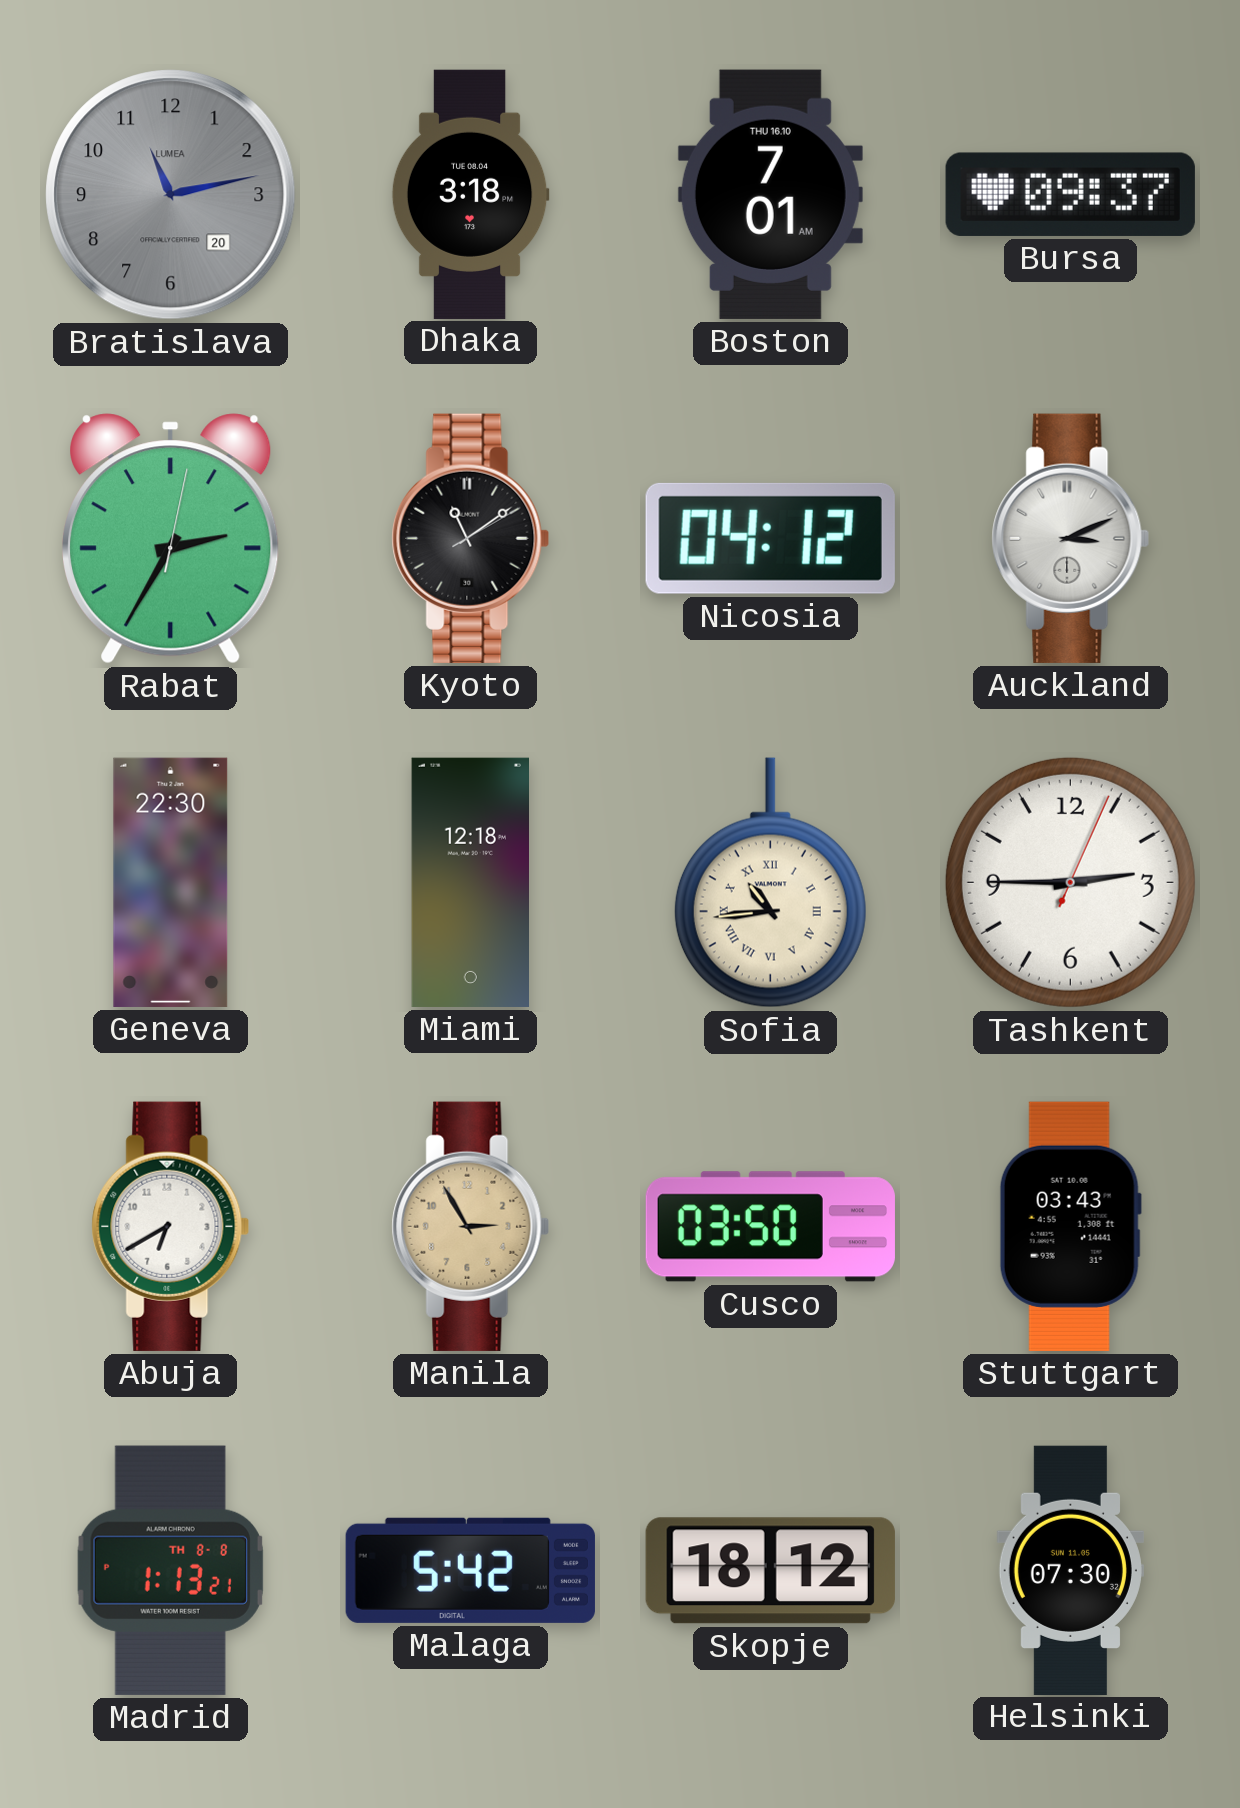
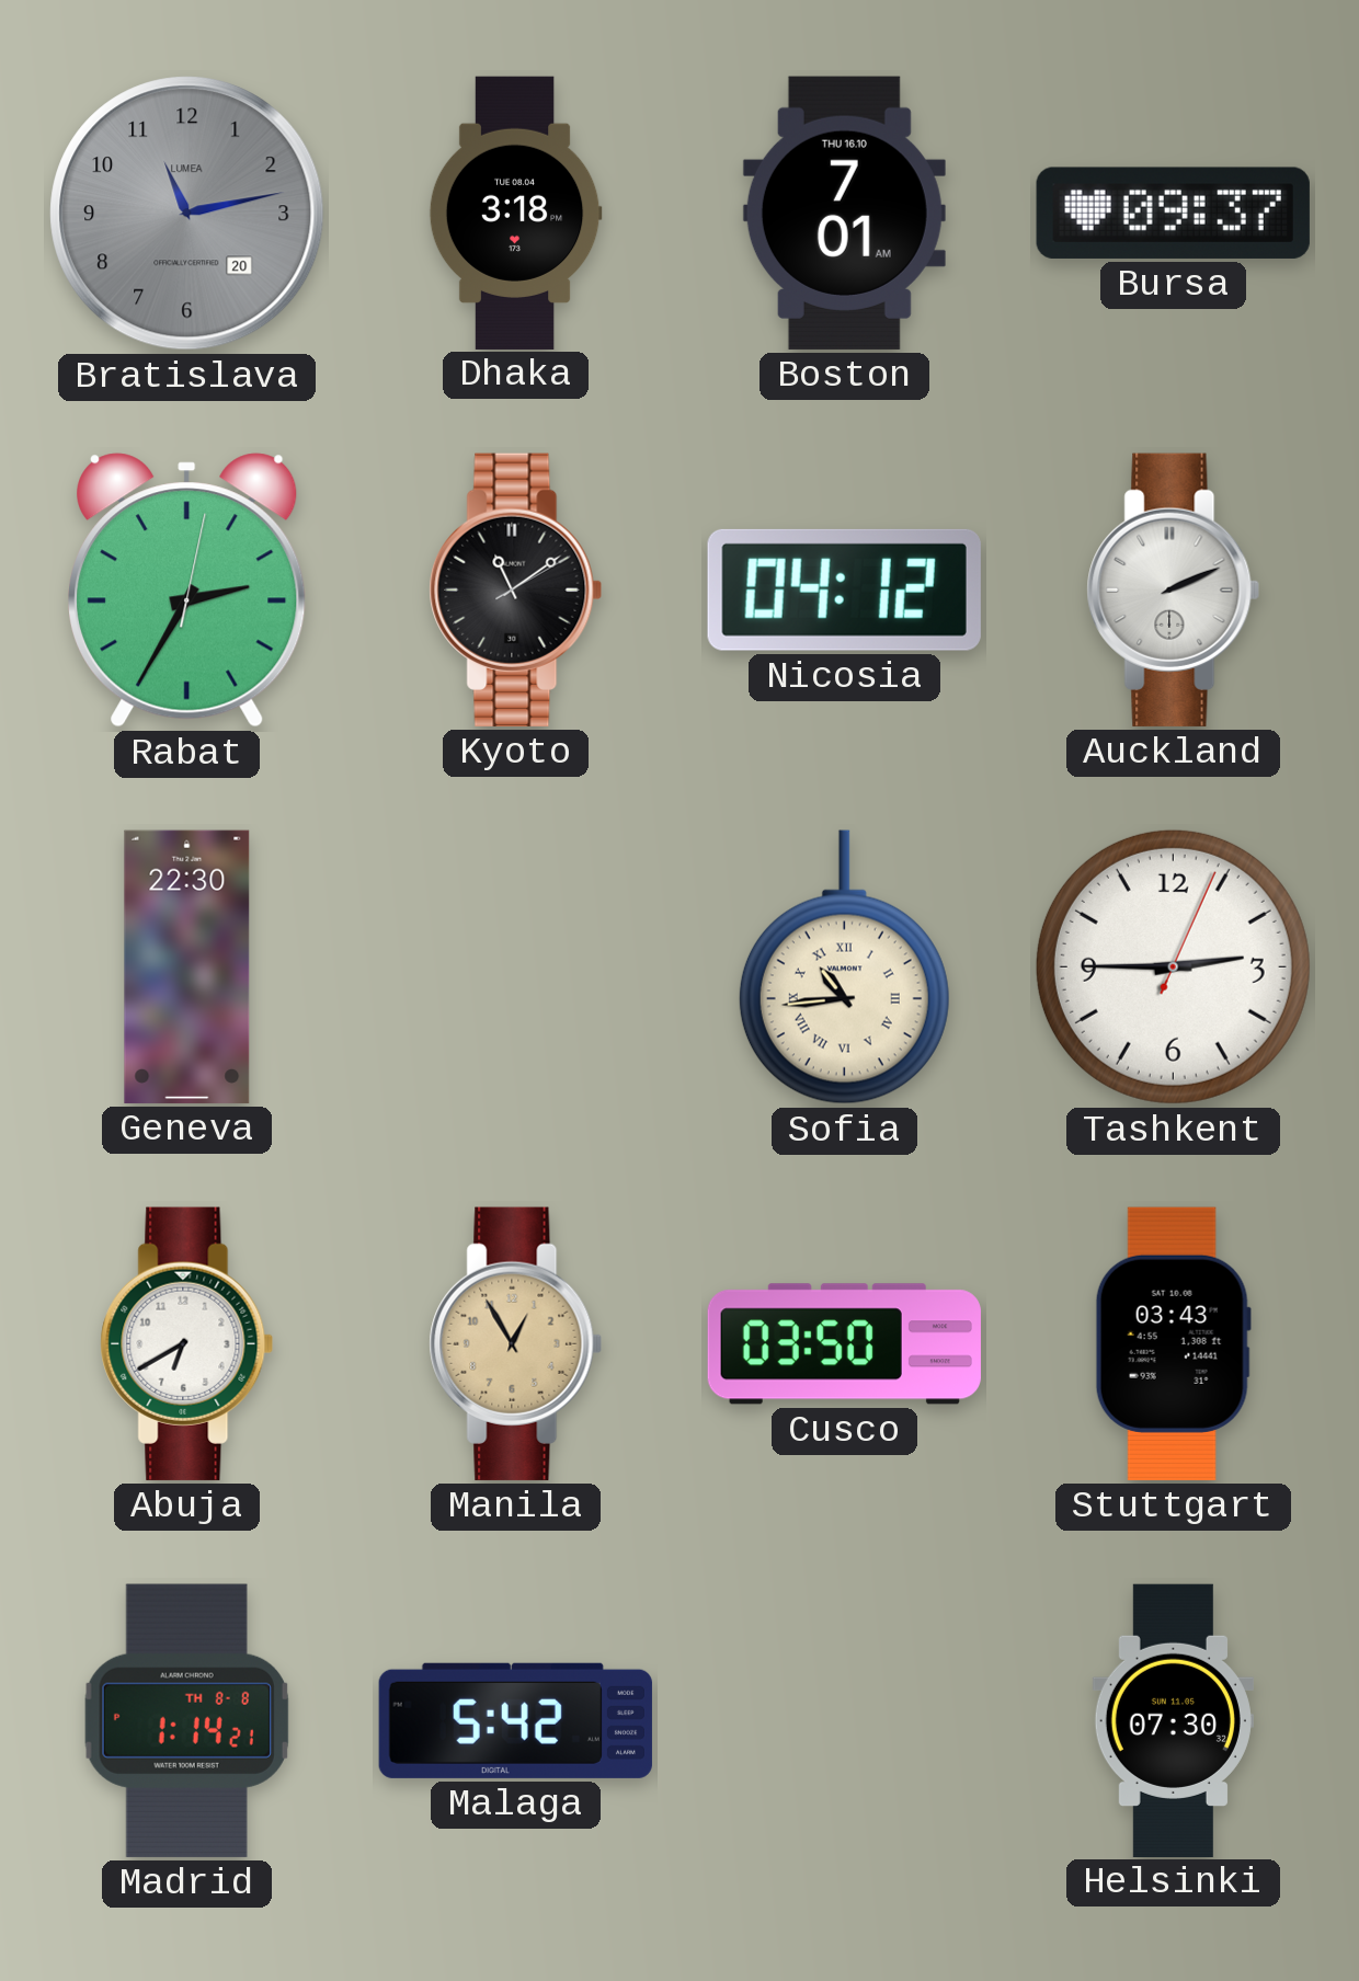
Auckland: 3:11 -> 2:11
Miami: 12:18 -> none
Manila: 2:55 -> 12:55
Madrid: 1:13 -> 1:14
Skopje: 18:12 -> none
